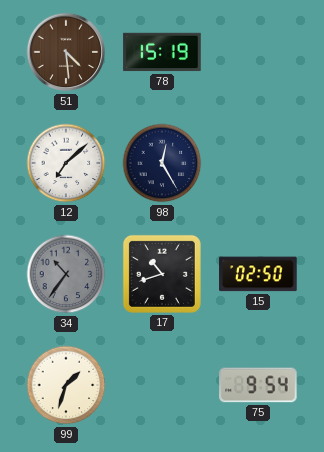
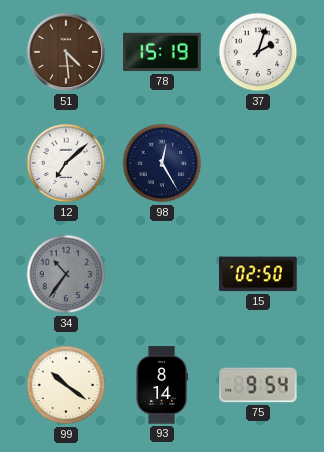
37: none -> 2:03
17: 10:42 -> none
99: 1:33 -> 10:21
93: none -> 8:14
